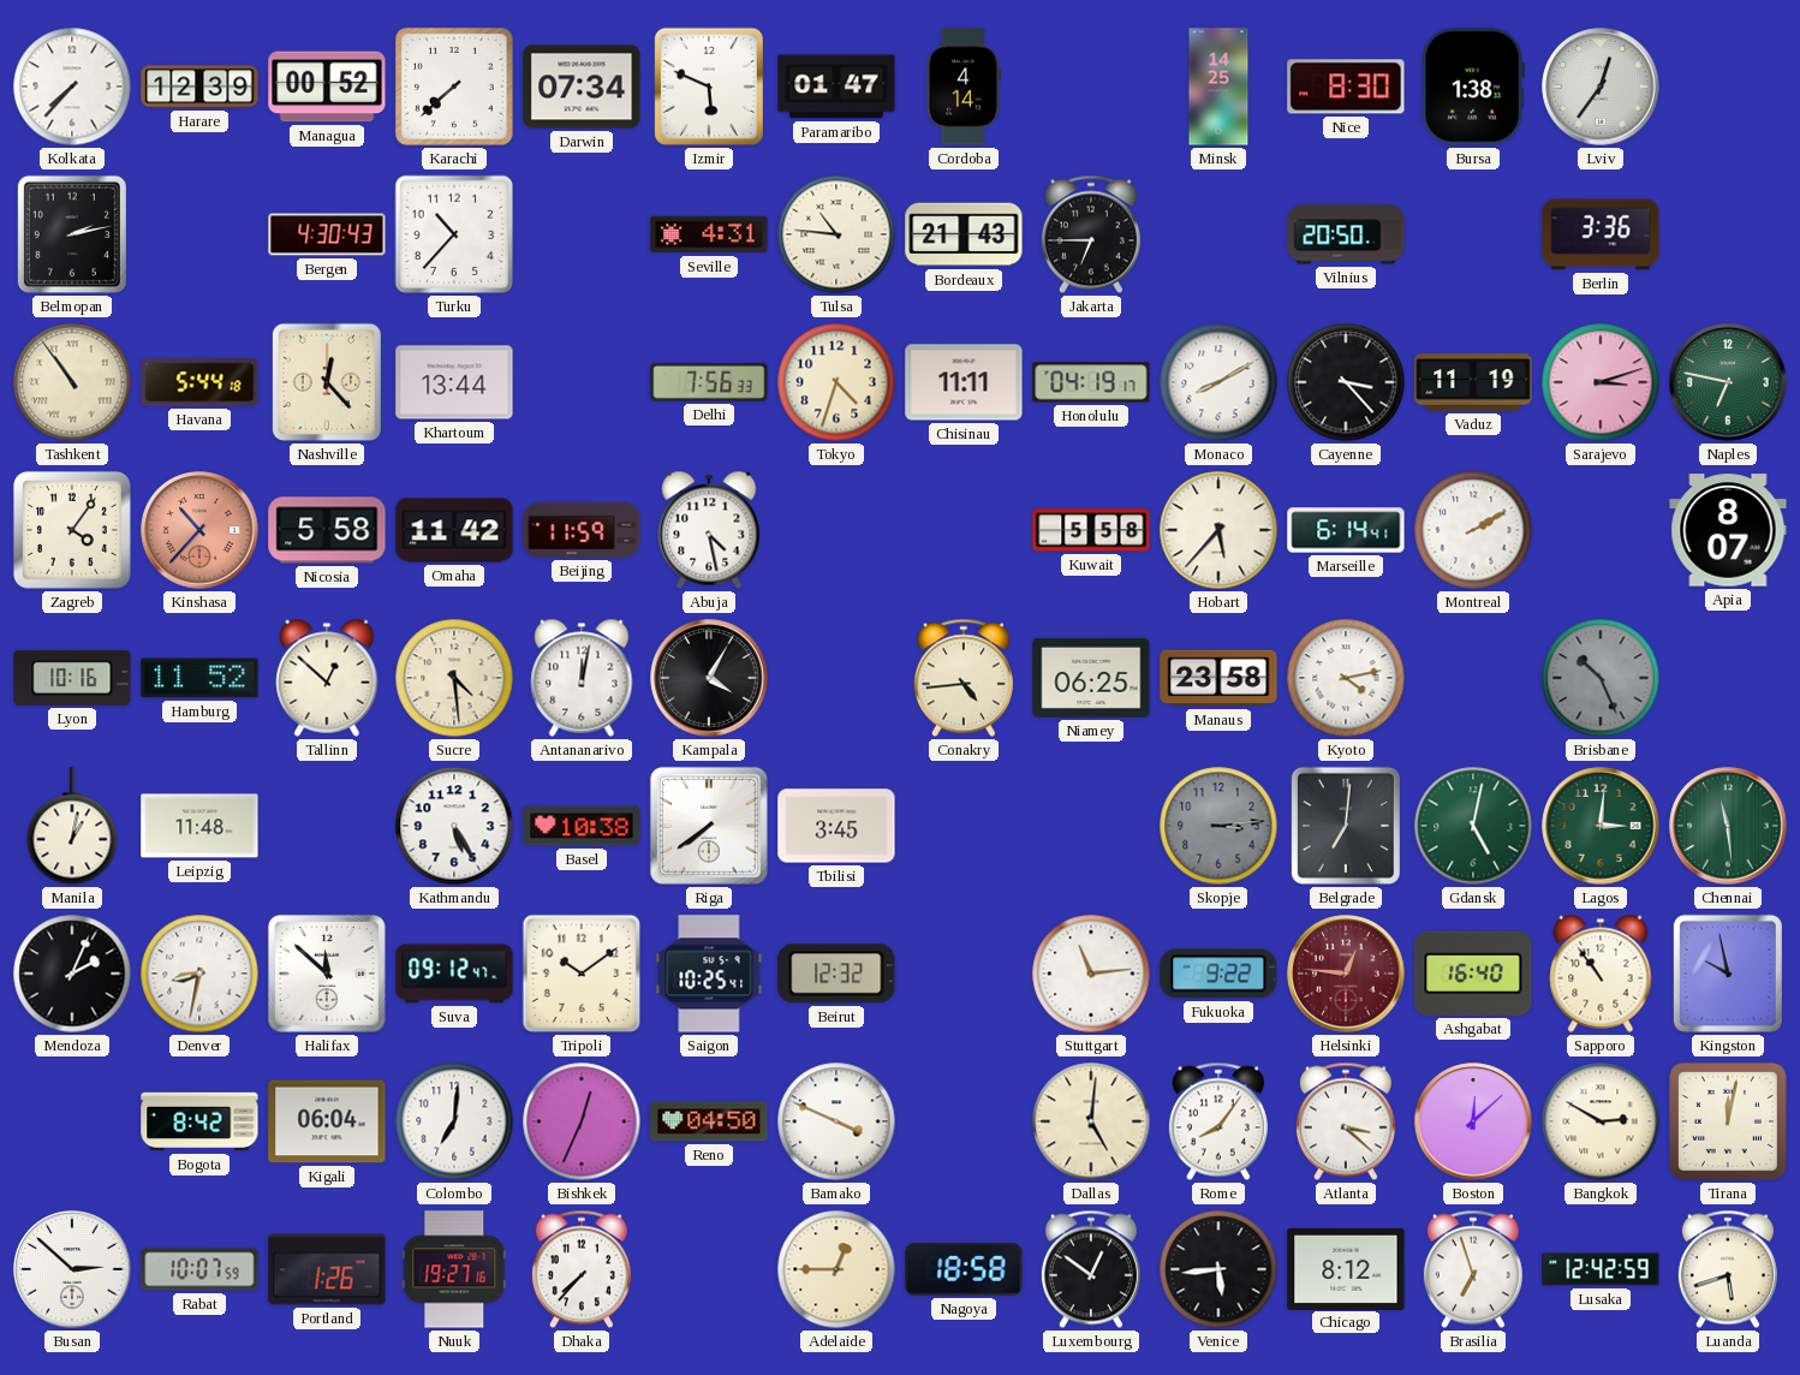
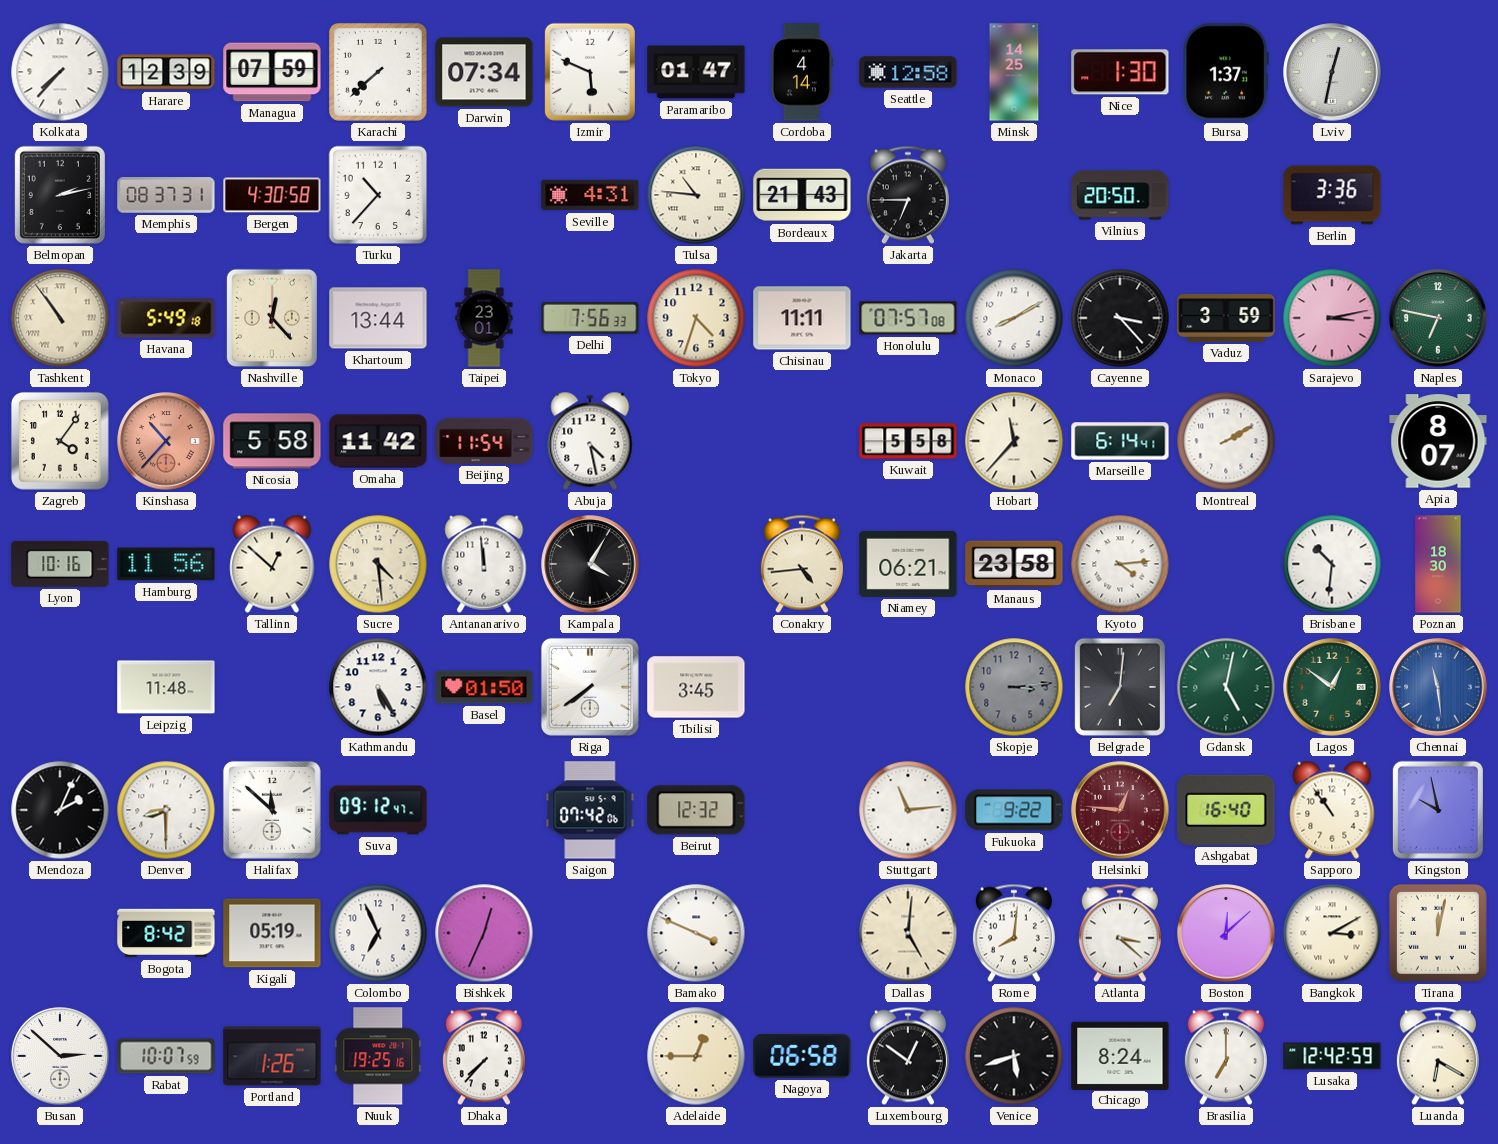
Managua: 00:52 -> 07:59
Seattle: none -> 12:58
Nice: 8:30 -> 1:30
Bursa: 1:38 -> 1:37
Lviv: 12:36 -> 12:32
Memphis: none -> 08:37
Bergen: 4:30:43 -> 4:30:58
Havana: 5:44 -> 5:49
Taipei: none -> 23:01
Honolulu: 04:19 -> 07:57
Vaduz: 11:19 -> 3:59
Sarajevo: 3:12 -> 3:13
Beijing: 11:59 -> 11:54
Hobart: 5:37 -> 11:37
Hamburg: 11:52 -> 11:56
Antananarivo: 12:02 -> 11:59
Niamey: 06:25 -> 06:21
Kyoto: 4:13 -> 4:14
Brisbane: 10:26 -> 10:31
Brisbane dial: grey -> white
Poznan: none -> 18:30
Manila: 1:02 -> none
Basel: 10:38 -> 01:50
Lagos: 3:01 -> 12:51
Chennai dial: green -> blue
Denver: 8:32 -> 8:30
Tripoli: 10:09 -> none
Saigon: 10:25 -> 07:42
Kigali: 06:04 -> 05:19
Colombo: 7:01 -> 6:56
Reno: 04:50 -> none
Rome: 8:06 -> 8:01
Bangkok: 2:50 -> 3:10
Nuuk: 19:27 -> 19:25
Nagoya: 18:58 -> 06:58
Venice: 5:44 -> 5:42
Chicago: 8:12 -> 8:24
Brasilia: 6:57 -> 7:00
Luanda: 5:42 -> 6:20
